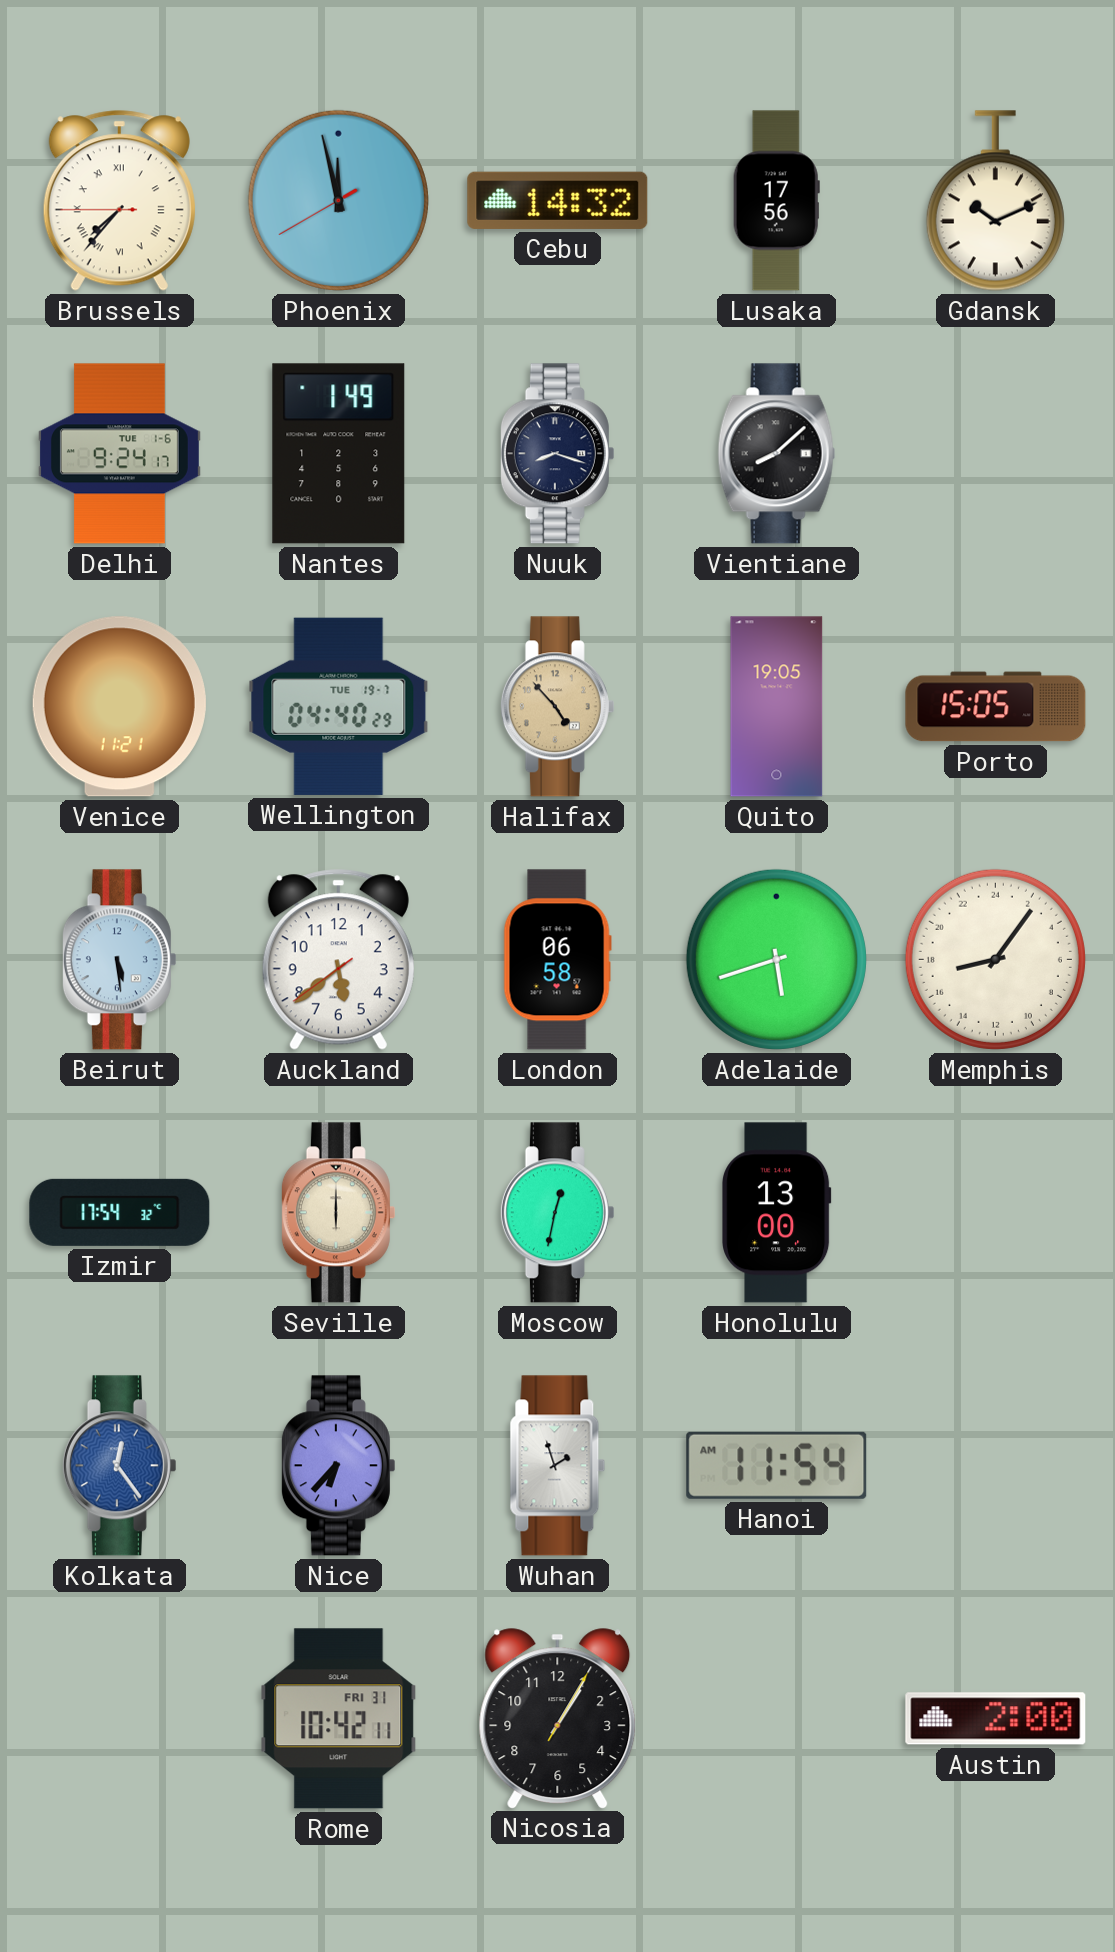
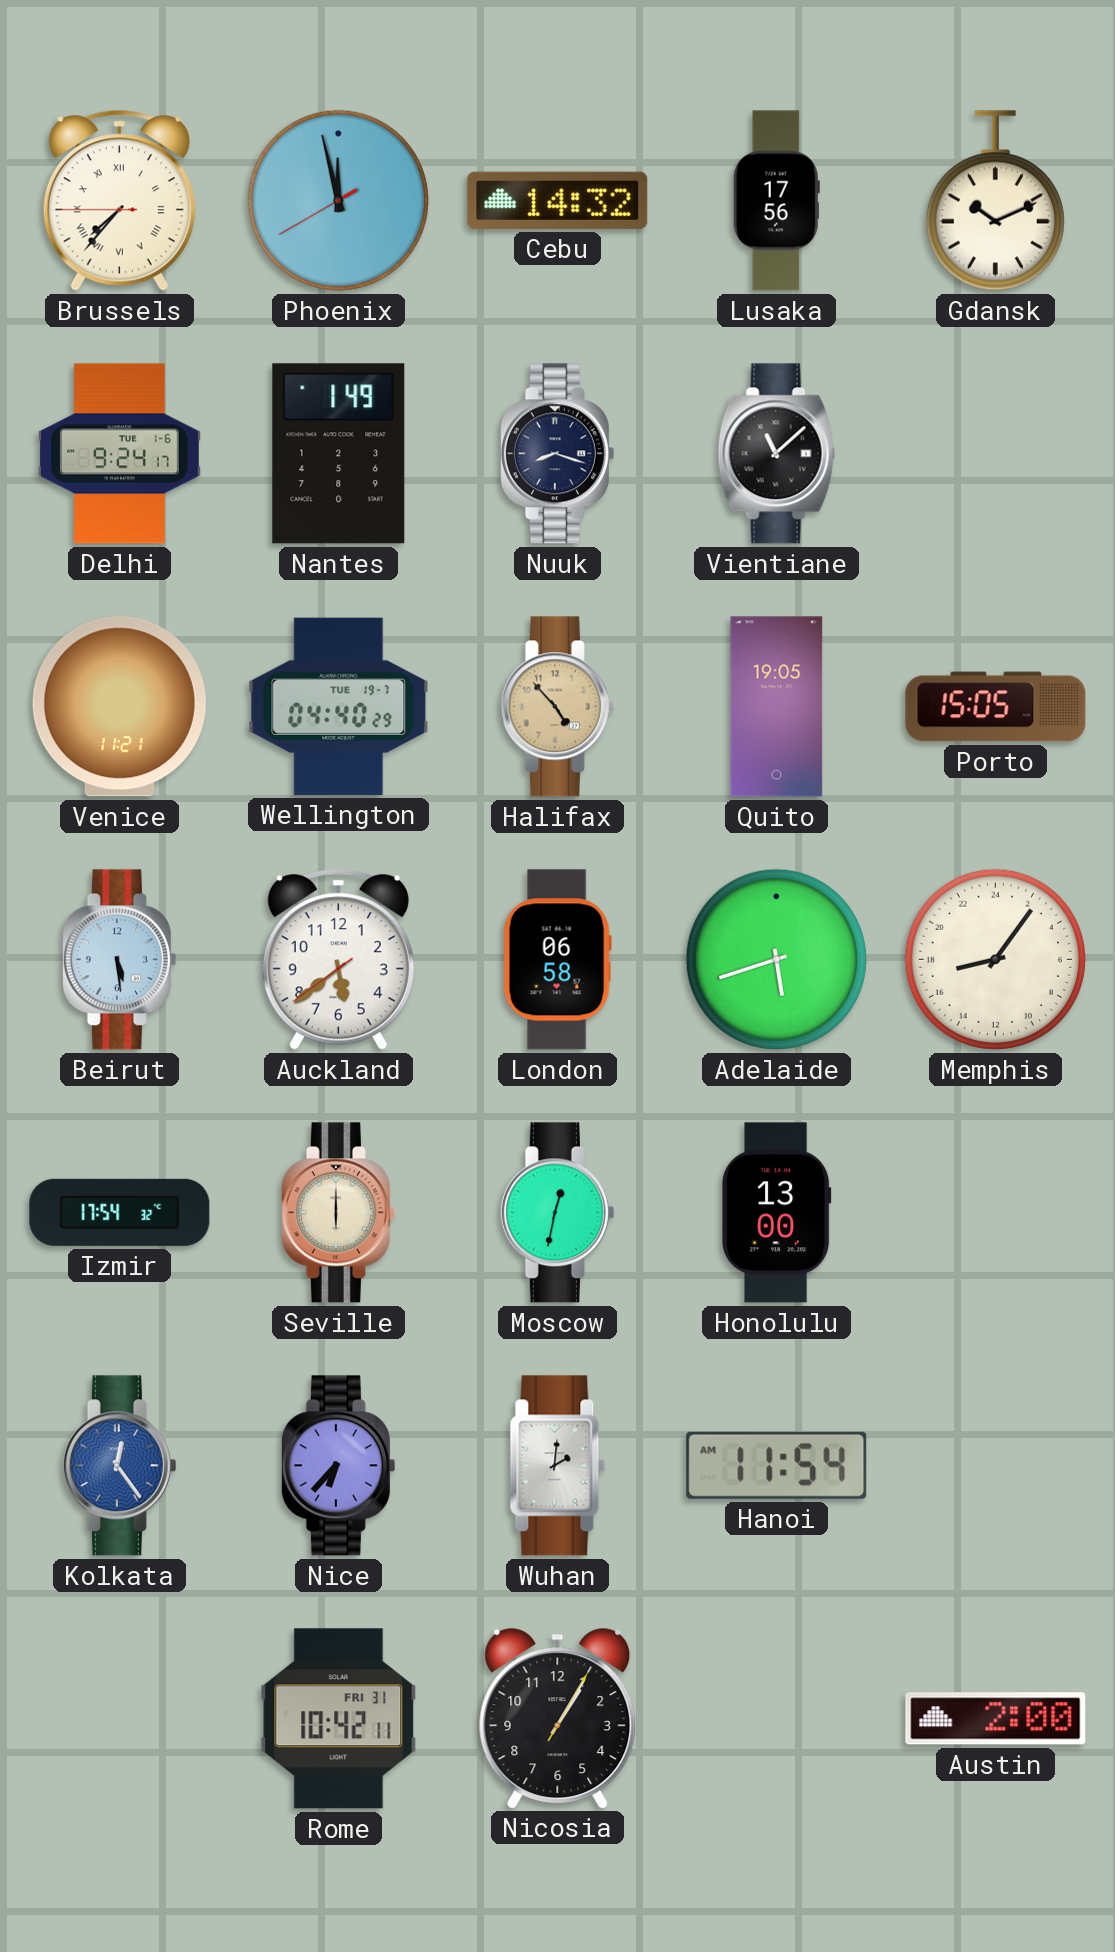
Vientiane: 8:08 -> 11:08
Wuhan: 1:57 -> 2:01
